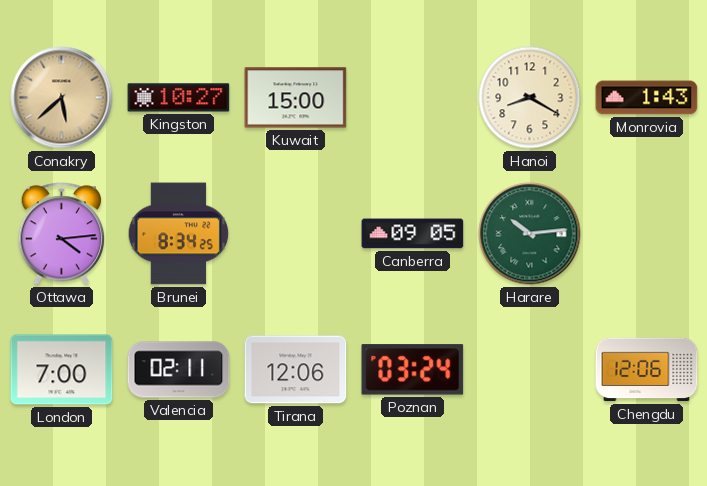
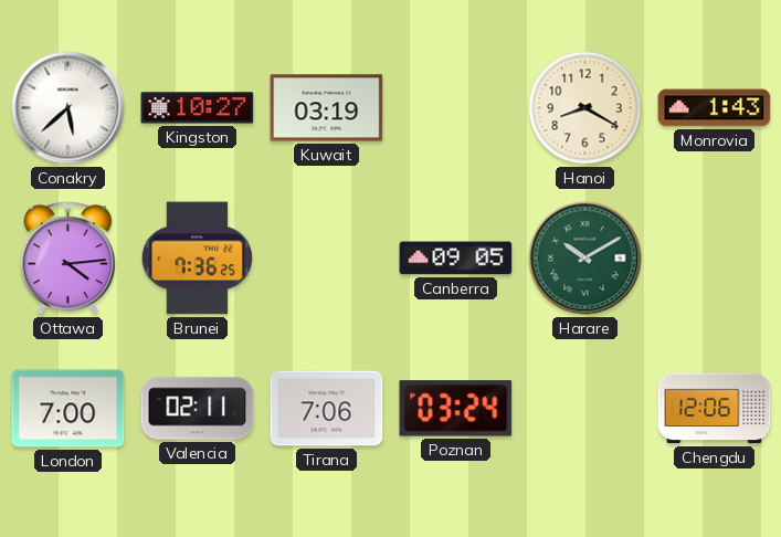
Conakry dial: champagne -> white
Kuwait: 15:00 -> 03:19
Brunei: 8:34 -> 7:36
Harare: 10:14 -> 10:10
Tirana: 12:06 -> 7:06
